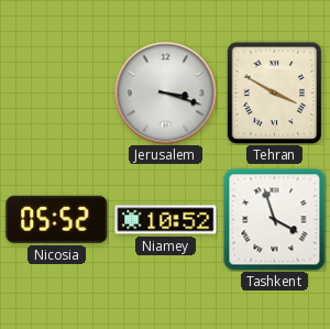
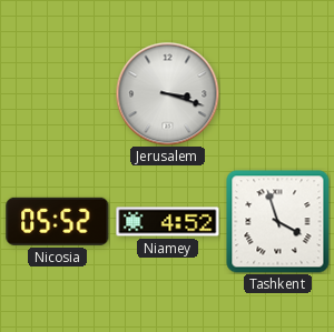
Tehran: 3:50 -> none
Niamey: 10:52 -> 4:52
